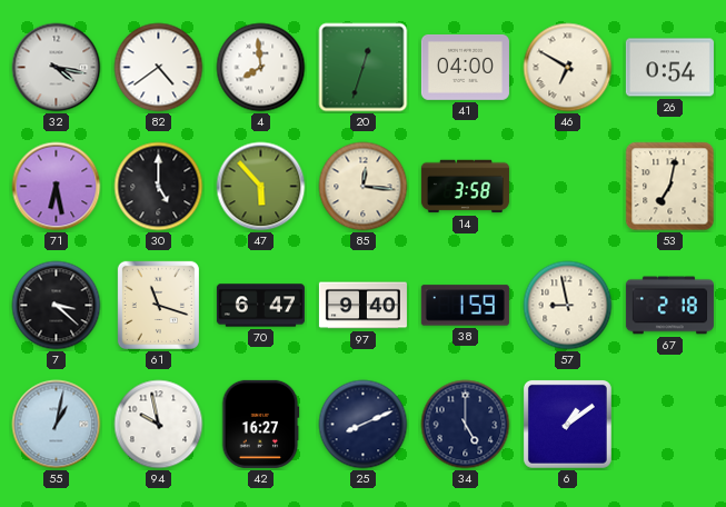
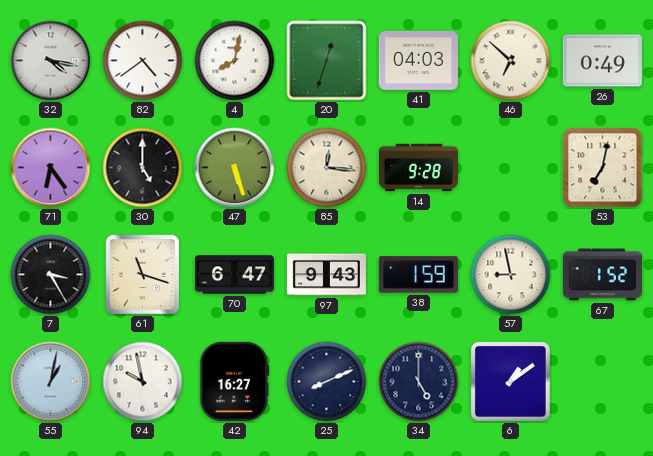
4: 7:59 -> 8:02
41: 04:00 -> 04:03
46: 6:50 -> 6:52
26: 0:54 -> 0:49
71: 6:28 -> 6:24
47: 5:53 -> 5:27
14: 3:58 -> 9:28
7: 3:22 -> 3:25
97: 9:40 -> 9:43
67: 2:18 -> 1:52
